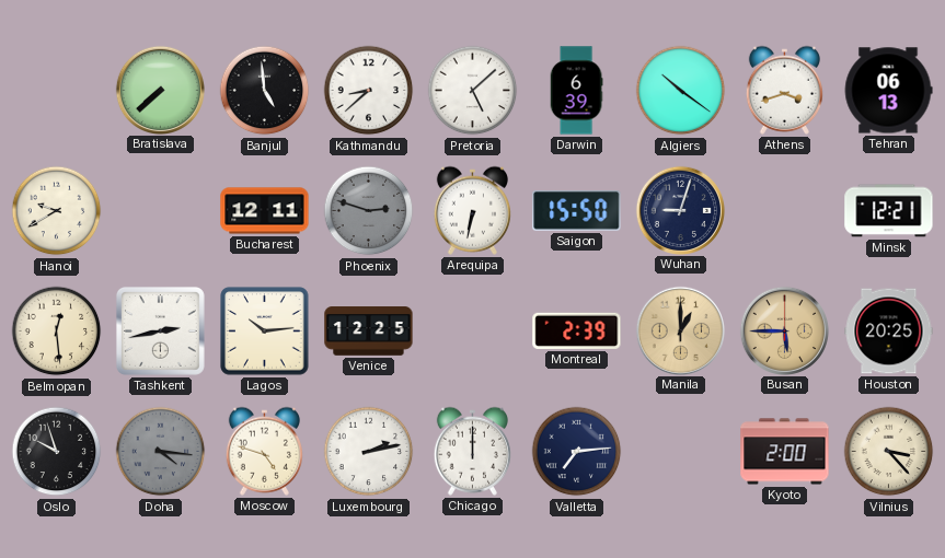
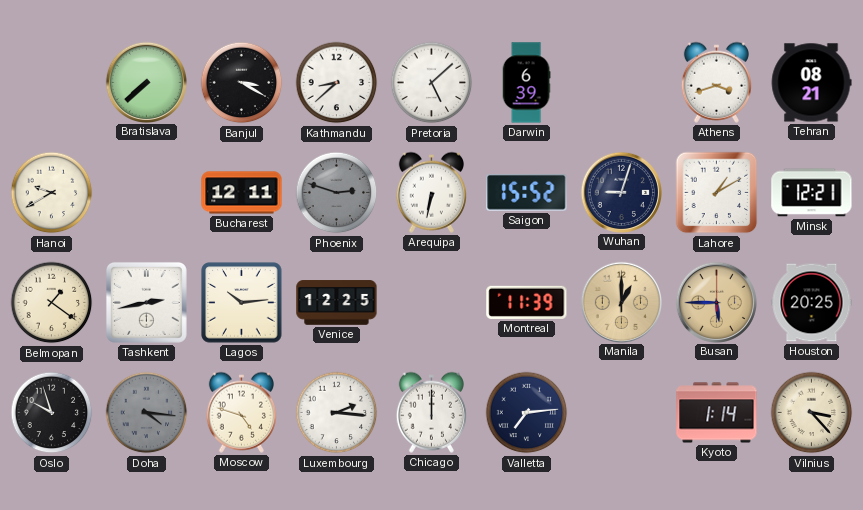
Banjul: 4:59 -> 3:20
Algiers: 10:21 -> none
Tehran: 06:13 -> 08:21
Saigon: 15:50 -> 15:52
Lahore: none -> 1:10
Belmopan: 12:29 -> 1:21
Montreal: 2:39 -> 11:39
Luxembourg: 2:13 -> 2:16
Kyoto: 2:00 -> 1:14
